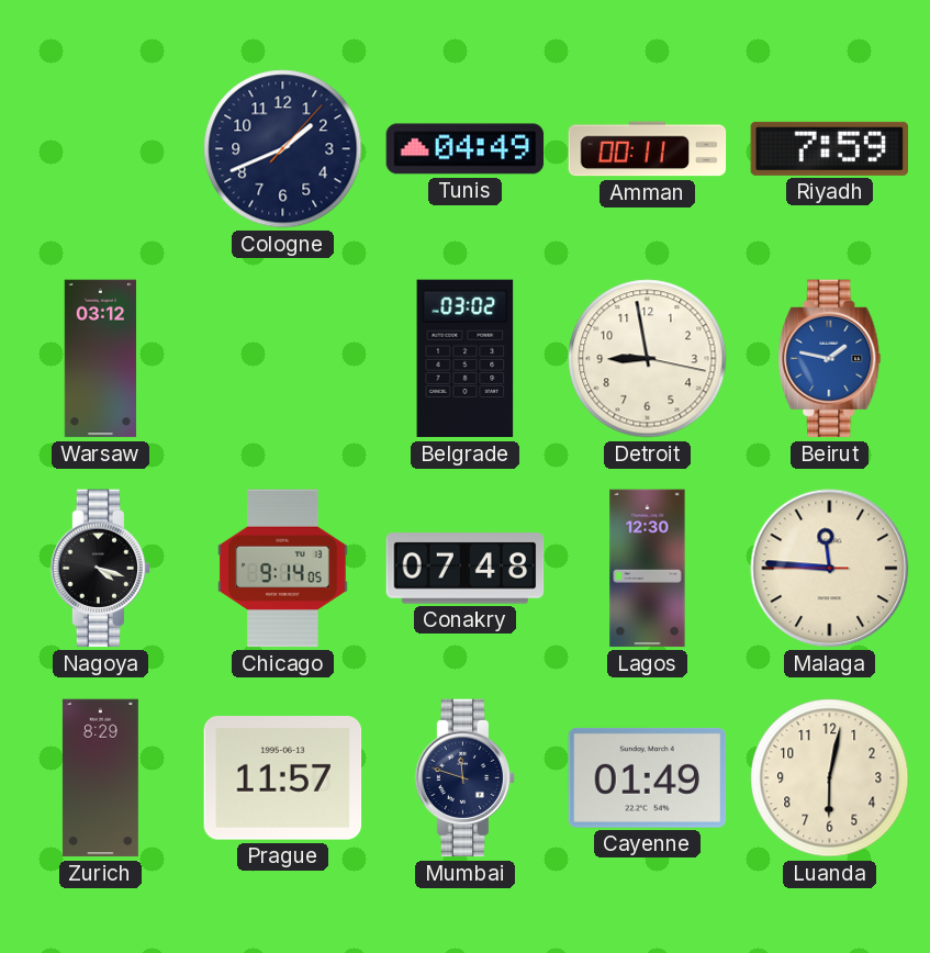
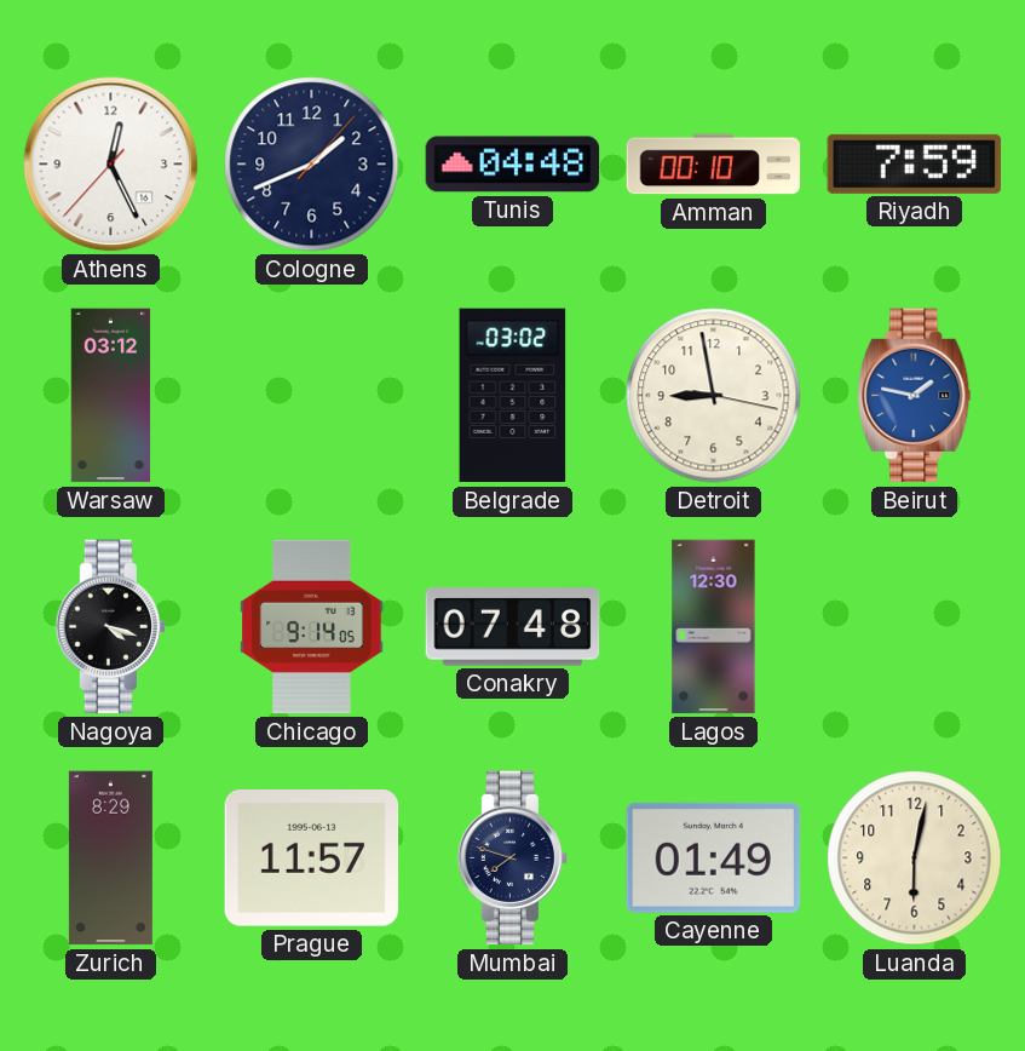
Athens: none -> 12:25
Tunis: 04:49 -> 04:48
Amman: 00:11 -> 00:10
Malaga: 11:45 -> none
Mumbai: 11:48 -> 7:48
